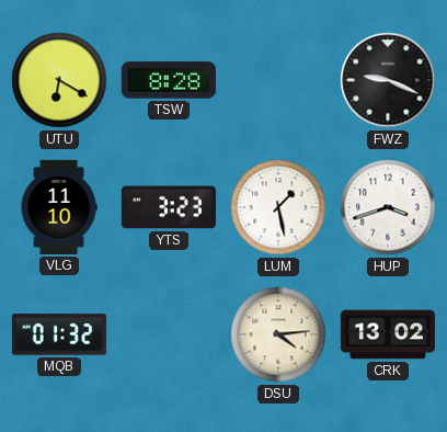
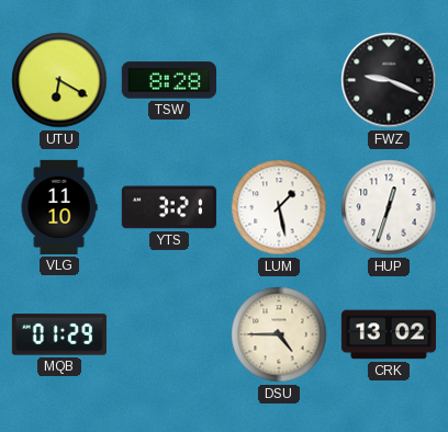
YTS: 3:23 -> 3:21
HUP: 3:42 -> 12:33
MQB: 01:32 -> 01:29
DSU: 4:14 -> 4:45
